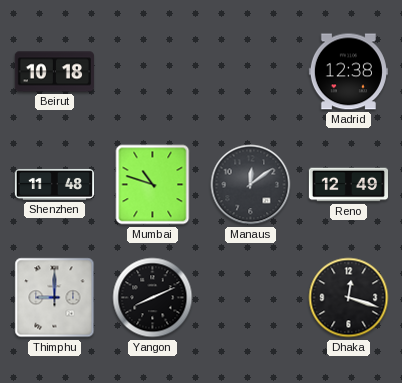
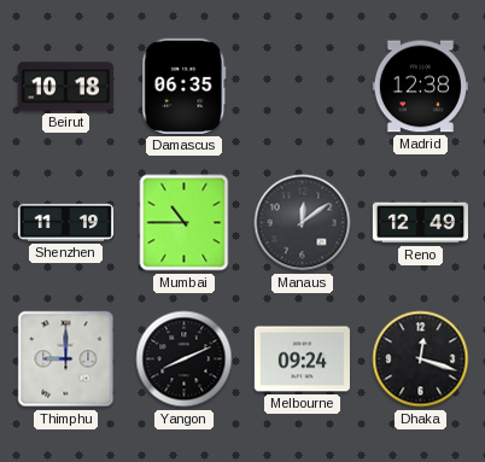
Damascus: none -> 06:35
Shenzhen: 11:48 -> 11:19
Mumbai: 10:48 -> 10:45
Melbourne: none -> 09:24
